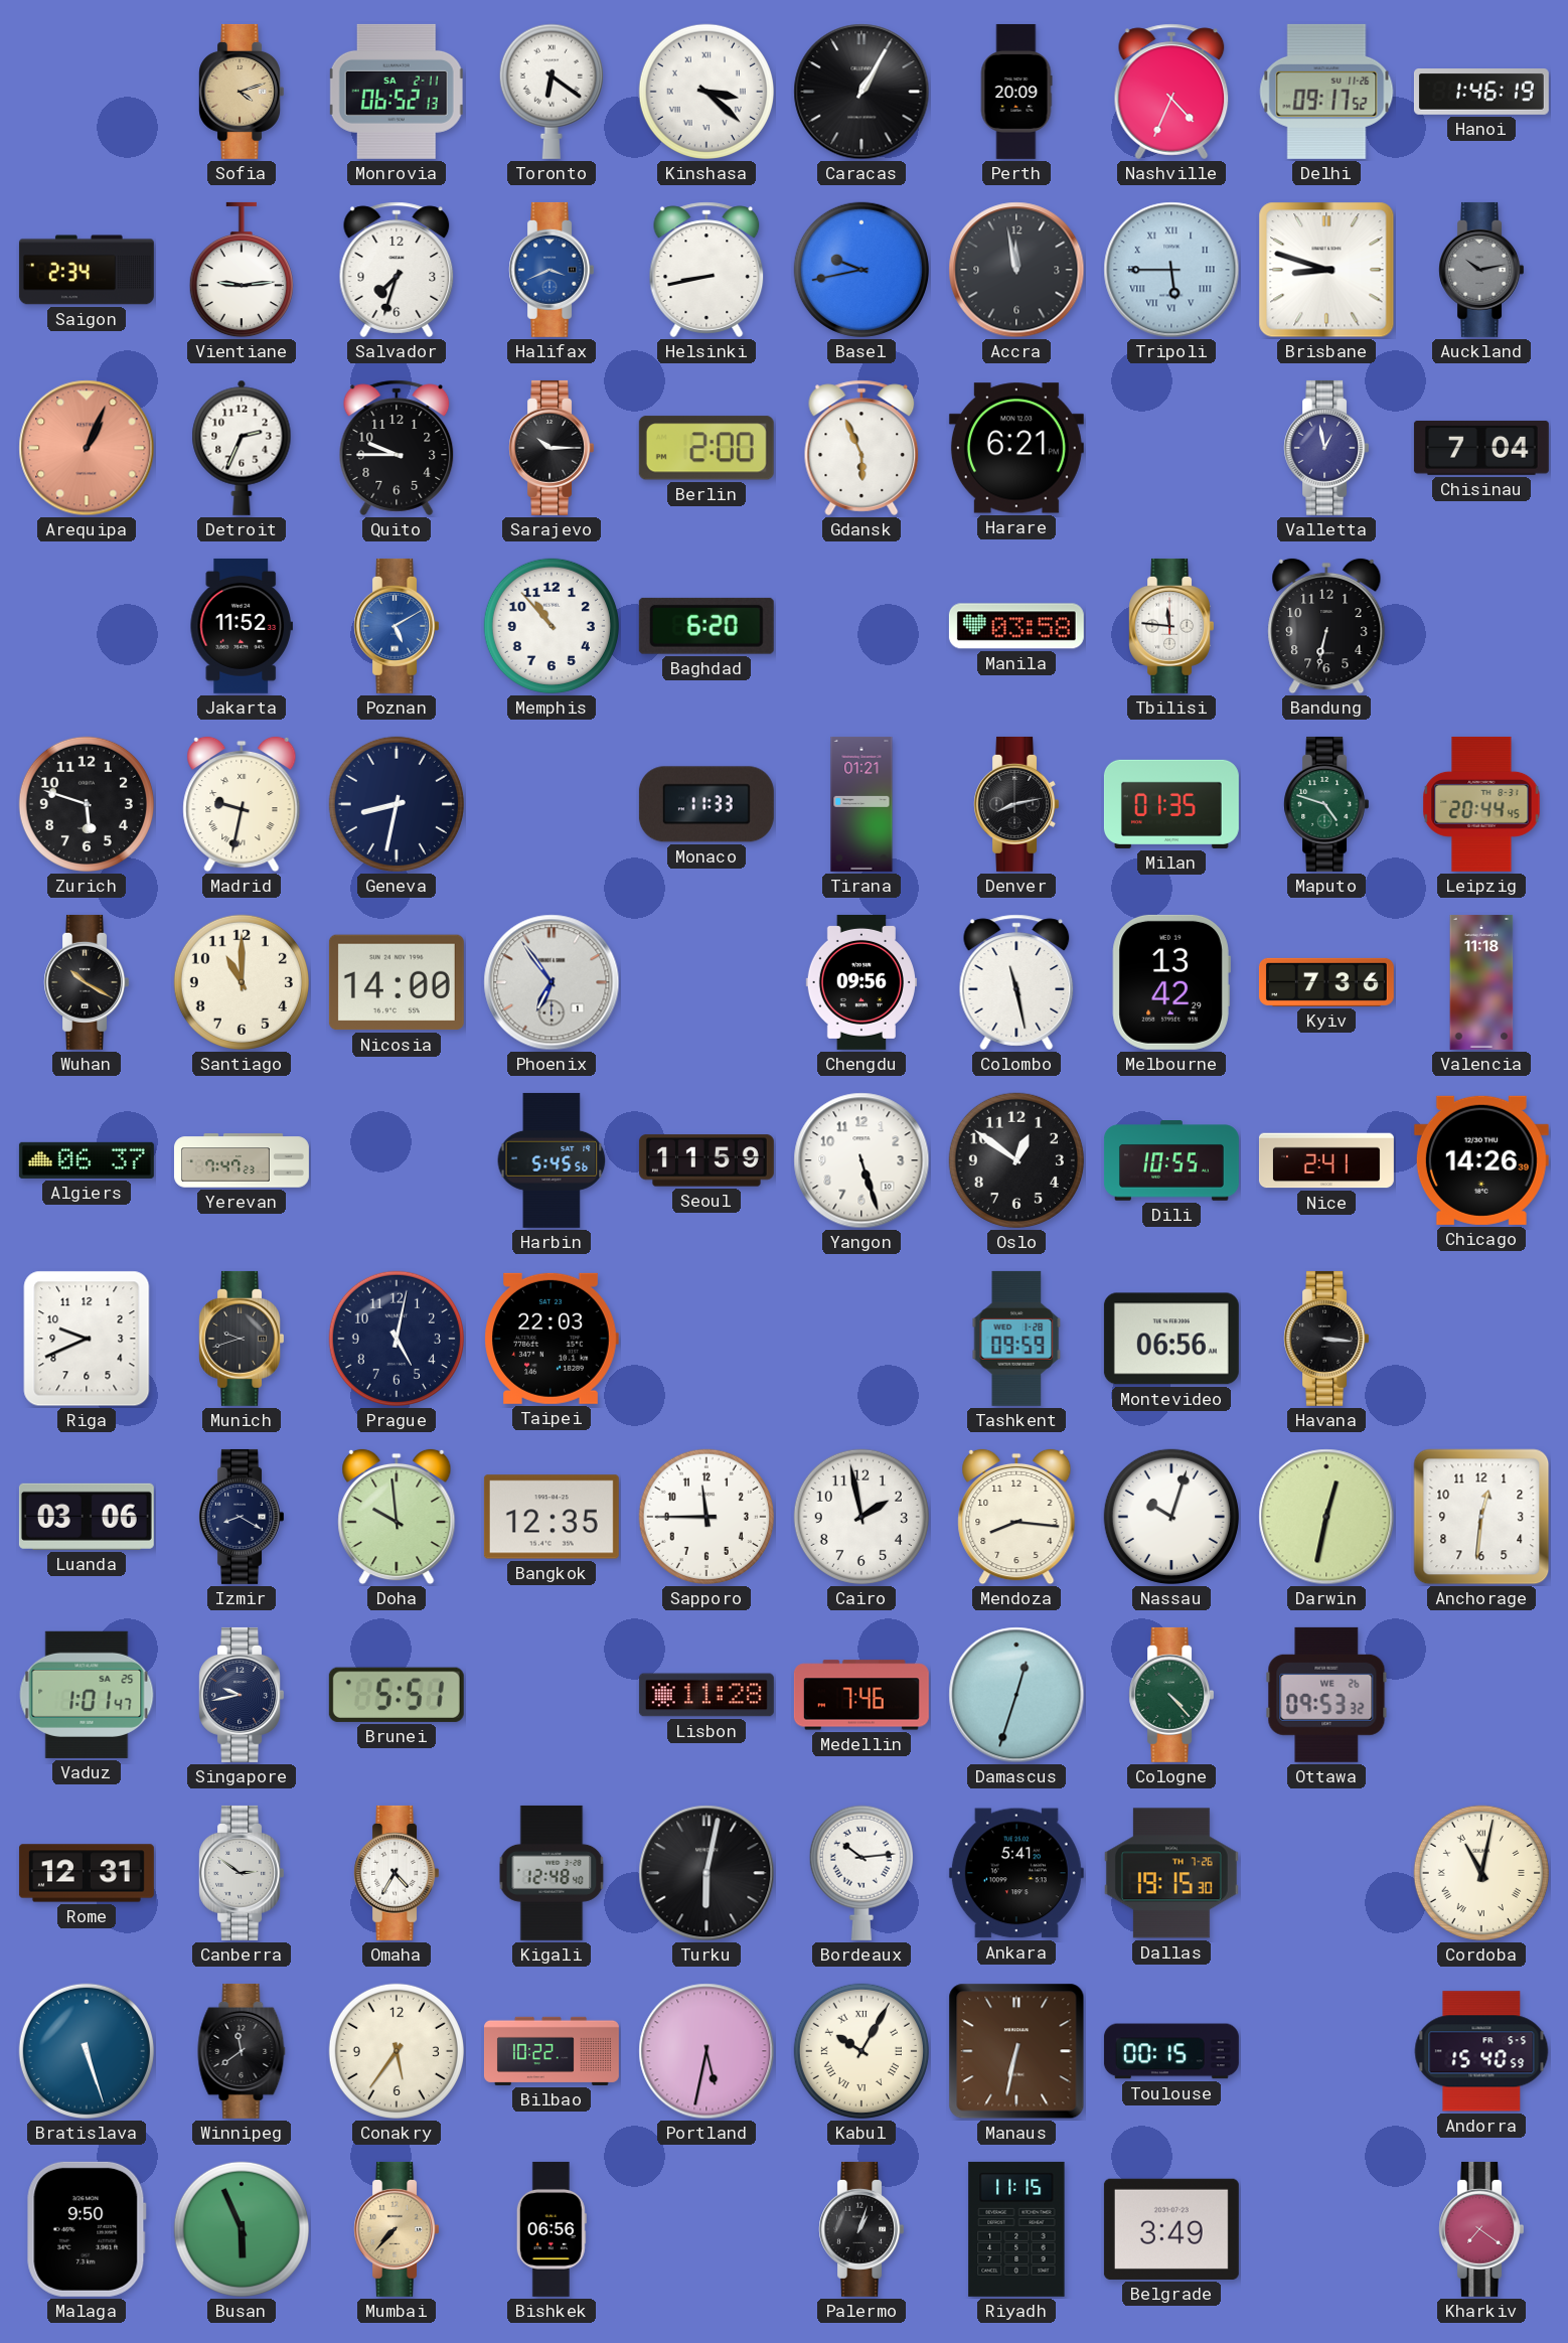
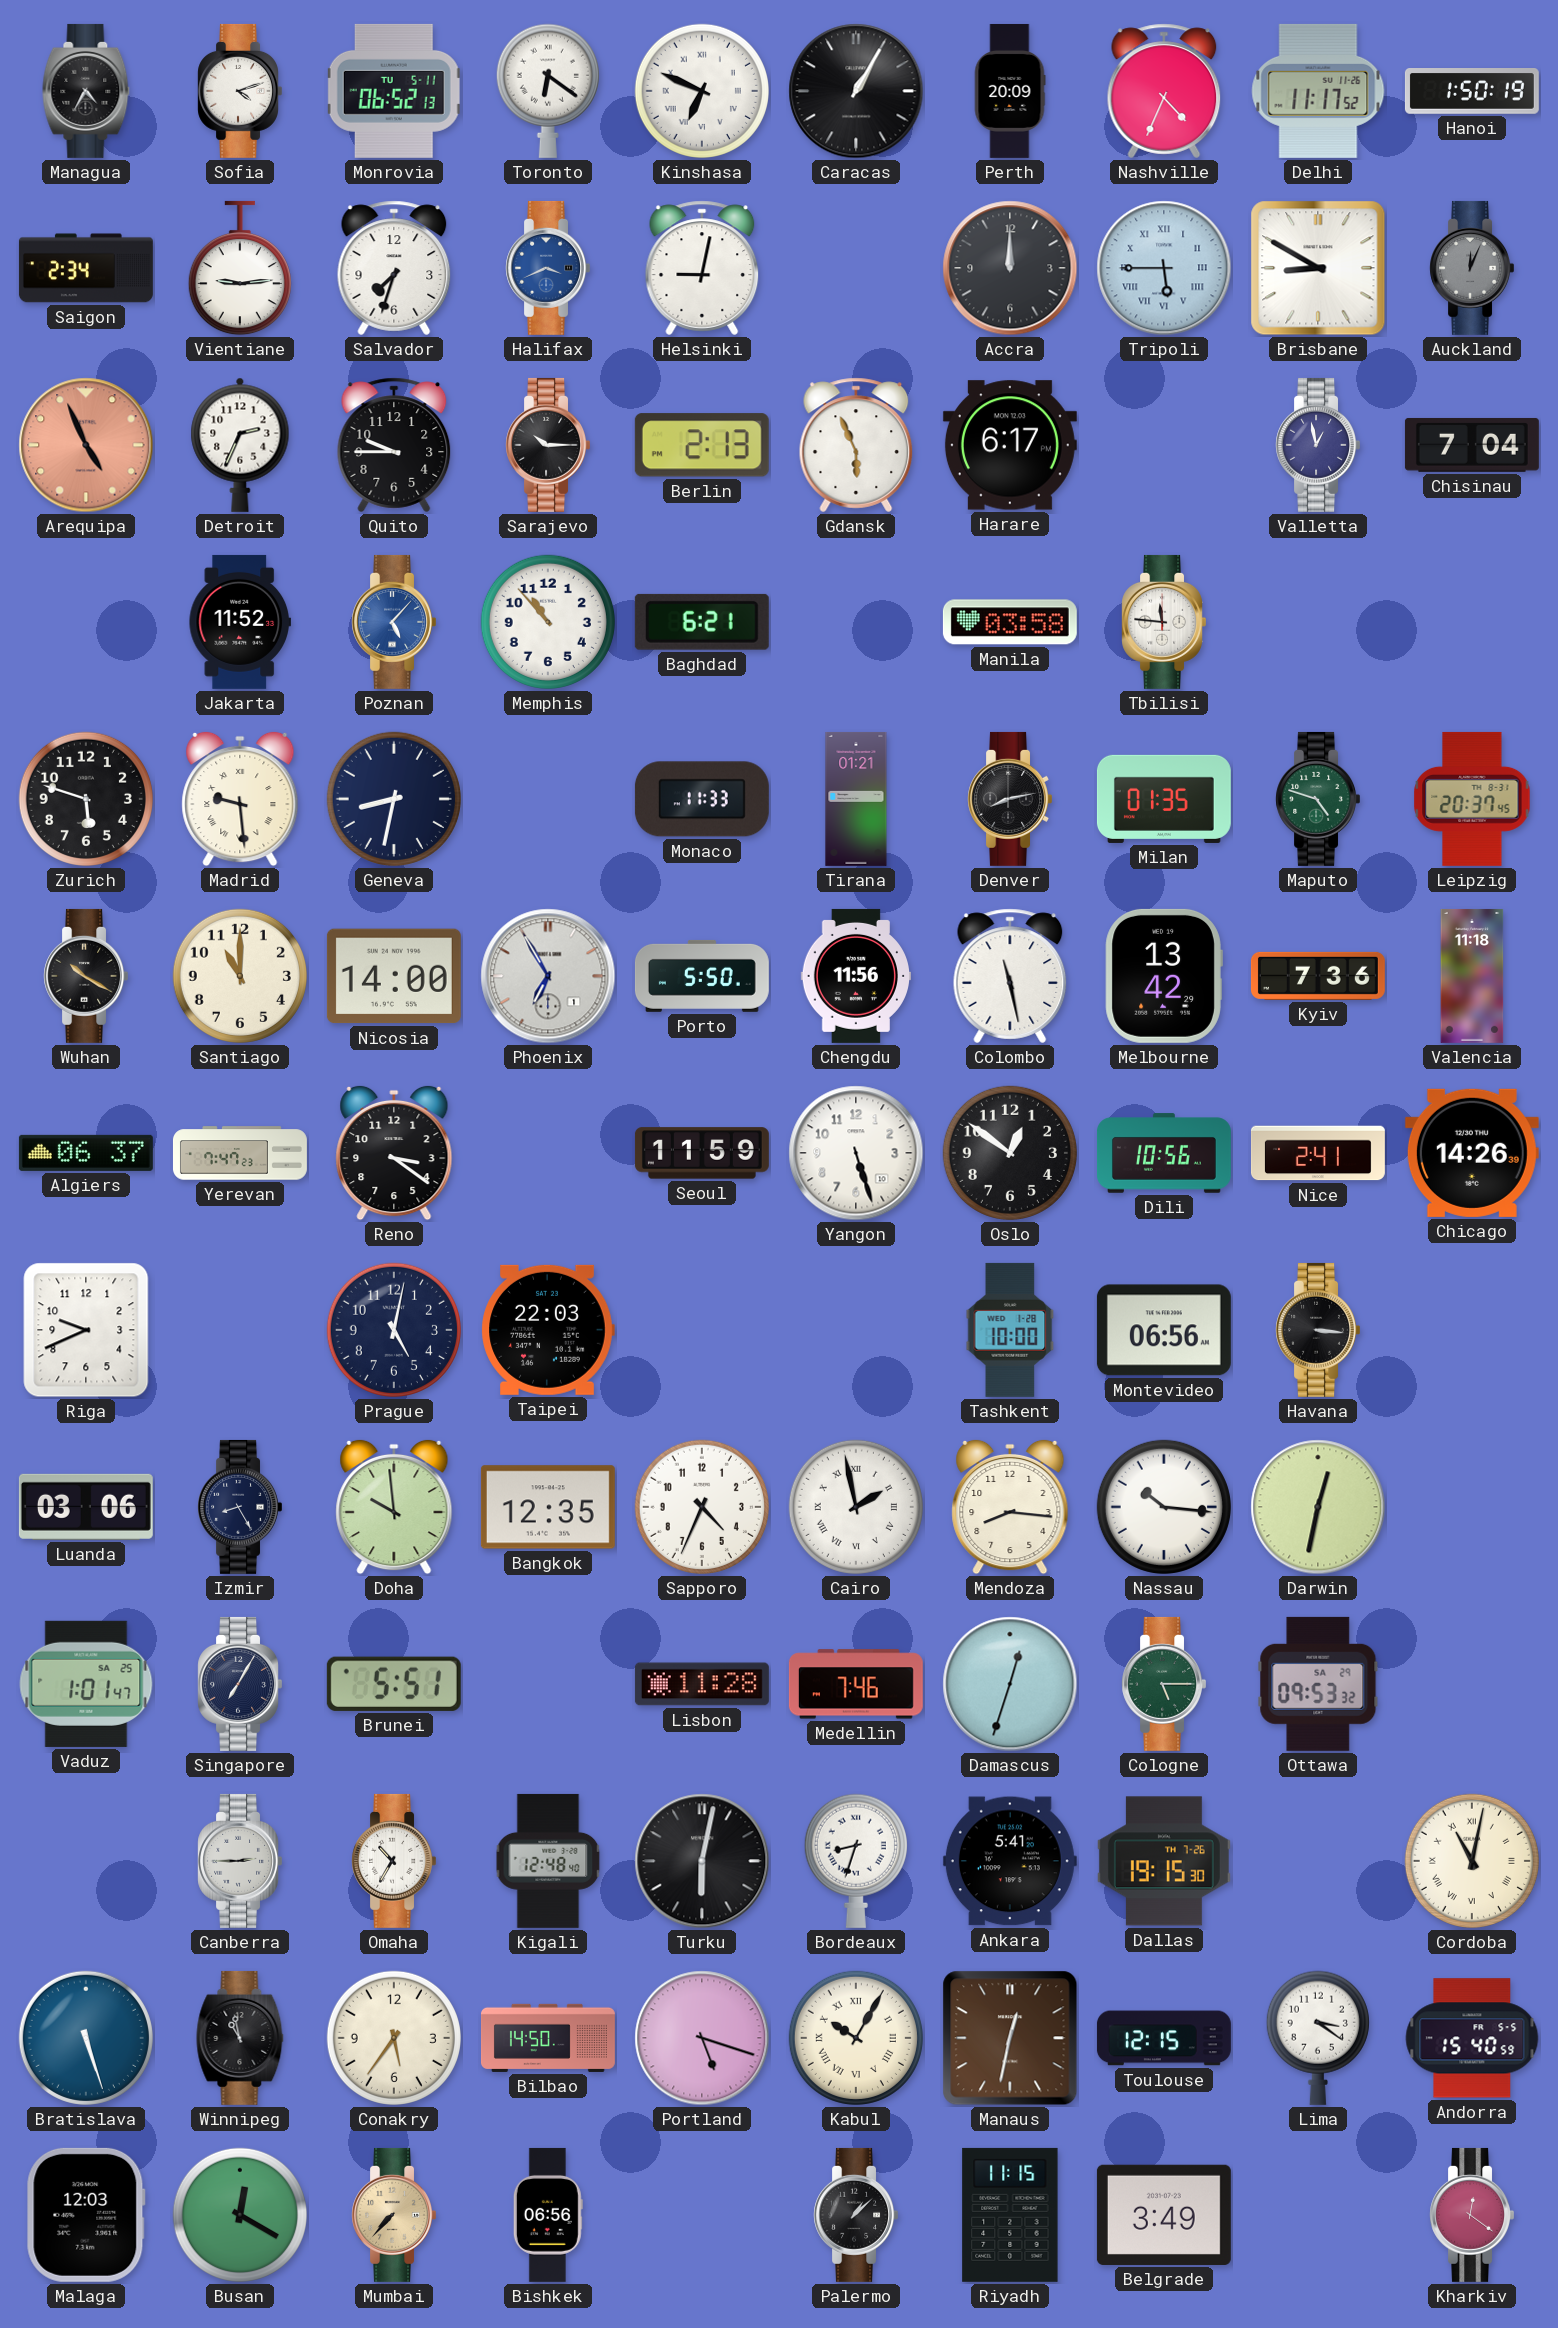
Managua: none -> 4:35
Sofia dial: champagne -> white
Monrovia date: SA 2-11 -> TU 5-11
Kinshasa: 3:22 -> 6:49
Delhi: 09:17 -> 11:17
Hanoi: 1:46 -> 1:50
Helsinki: 8:43 -> 9:02
Basel: 9:43 -> none
Accra: 11:58 -> 12:00
Brisbane: 8:48 -> 8:50
Auckland: 10:13 -> 12:04
Arequipa: 1:04 -> 4:56
Berlin: 2:00 -> 2:13
Harare: 6:21 -> 6:17
Poznan: 5:10 -> 5:07
Baghdad: 6:20 -> 6:21
Bandung: 6:32 -> none
Madrid: 9:32 -> 9:29
Leipzig: 20:44 -> 20:37
Phoenix: 6:54 -> 6:55
Porto: none -> 5:50
Chengdu: 09:56 -> 11:56
Reno: none -> 3:21
Harbin: 5:45 -> none
Dili: 10:55 -> 10:56
Munich: 9:42 -> none
Tashkent: 09:59 -> 10:00
Izmir: 8:20 -> 8:25
Sapporo: 11:45 -> 4:34
Cairo numerals: Arabic -> Roman
Nassau: 10:03 -> 10:16
Anchorage: 12:31 -> none
Singapore: 9:43 -> 7:05
Cologne: 4:23 -> 5:15
Ottawa date: WE 26 -> SA 29
Rome: 12:31 -> none
Canberra: 2:51 -> 2:45
Omaha: 4:35 -> 10:35
Bordeaux: 10:14 -> 8:33
Winnipeg: 11:39 -> 10:58
Bilbao: 10:22 -> 14:50
Portland: 5:32 -> 5:18
Manaus: 6:32 -> 12:32
Toulouse: 00:15 -> 12:15
Lima: none -> 3:21
Malaga: 9:50 -> 12:03
Busan: 5:56 -> 12:20
Palermo: 1:03 -> 1:08
Kharkiv: 7:21 -> 12:21
